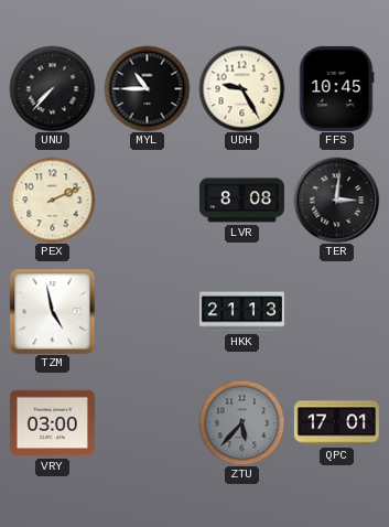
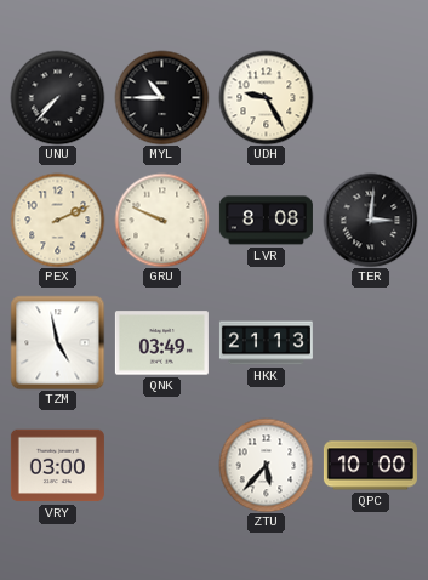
FFS: 10:45 -> none
GRU: none -> 9:49
QNK: none -> 03:49
ZTU dial: grey -> white
QPC: 17:01 -> 10:00
